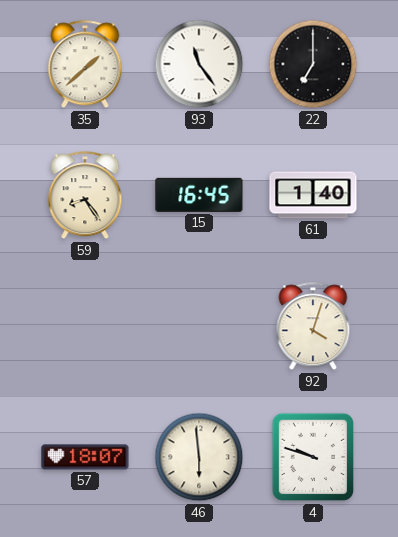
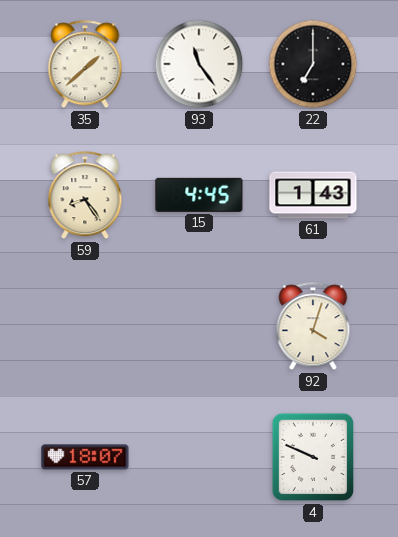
15: 16:45 -> 4:45
61: 1:40 -> 1:43
46: 5:59 -> none
4: 9:48 -> 9:49
